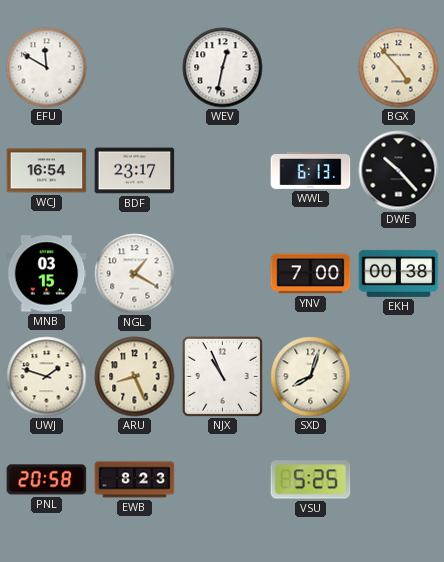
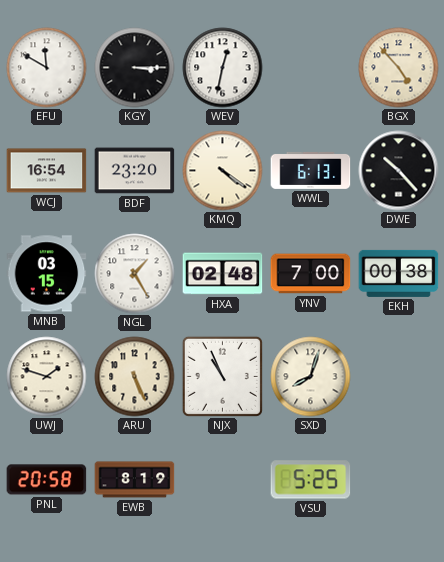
KGY: none -> 3:15
BDF: 23:17 -> 23:20
KMQ: none -> 4:21
NGL: 1:20 -> 1:25
HXA: none -> 02:48
ARU: 8:26 -> 5:26
EWB: 8:23 -> 8:19
